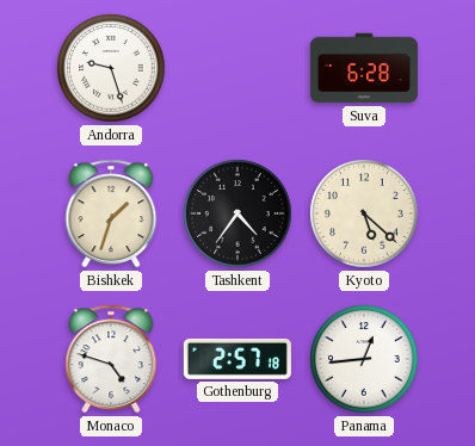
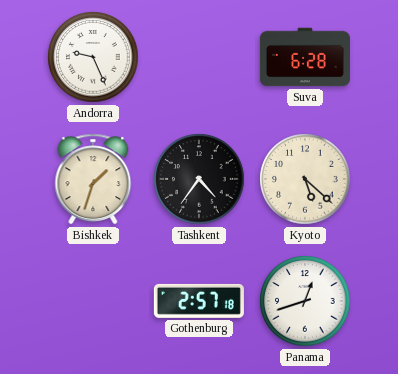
Andorra: 9:27 -> 9:26
Monaco: 4:48 -> none
Panama: 12:44 -> 12:42
